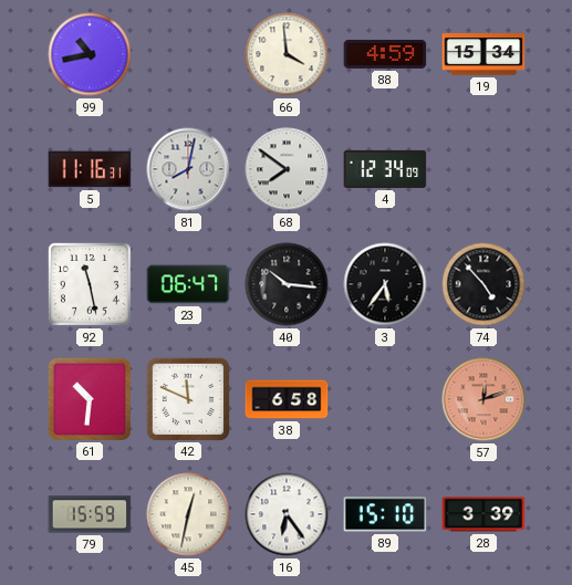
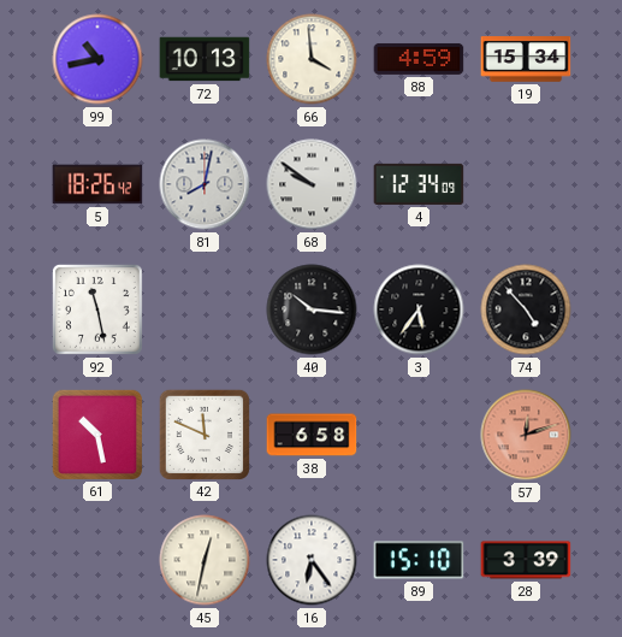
72: none -> 10:13
5: 11:16 -> 18:26
68: 7:51 -> 9:51
23: 06:47 -> none
61: 10:31 -> 10:28
79: 15:59 -> none
